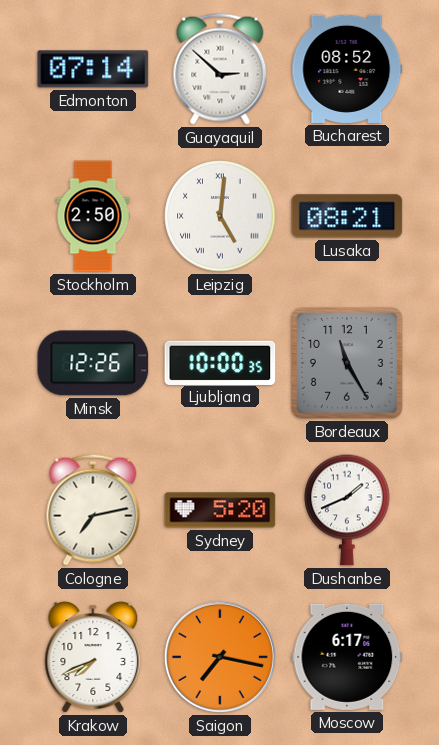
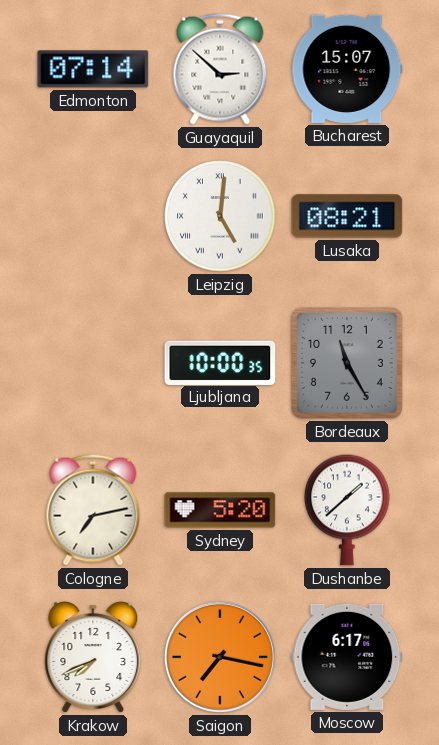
Bucharest: 08:52 -> 15:07
Stockholm: 2:50 -> none
Minsk: 12:26 -> none
Dushanbe: 1:41 -> 1:38
